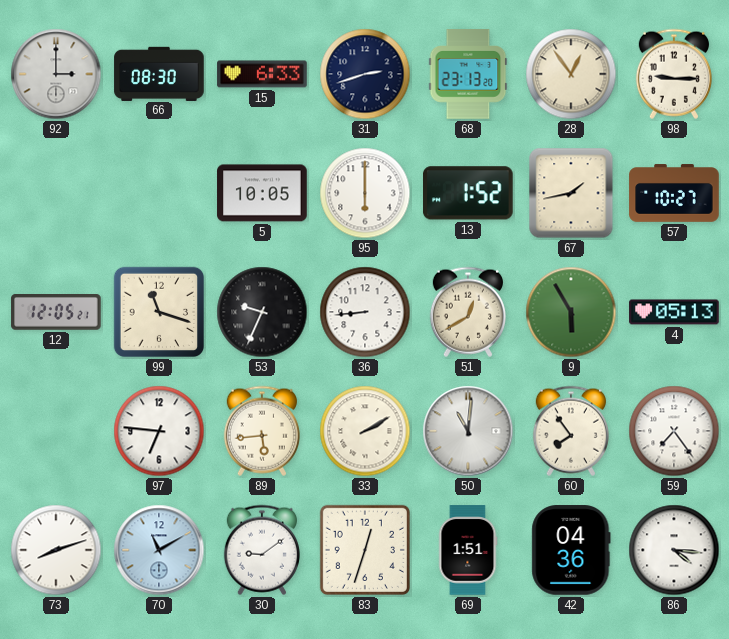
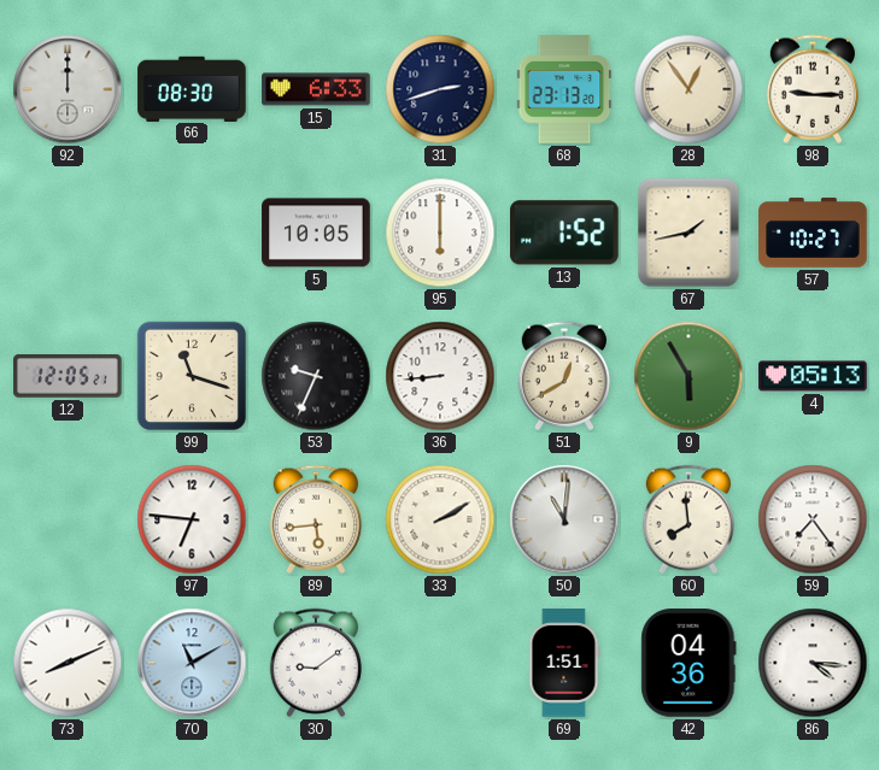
92: 3:00 -> 12:00
60: 7:54 -> 7:59
73: 8:12 -> 8:11
83: 12:33 -> none
